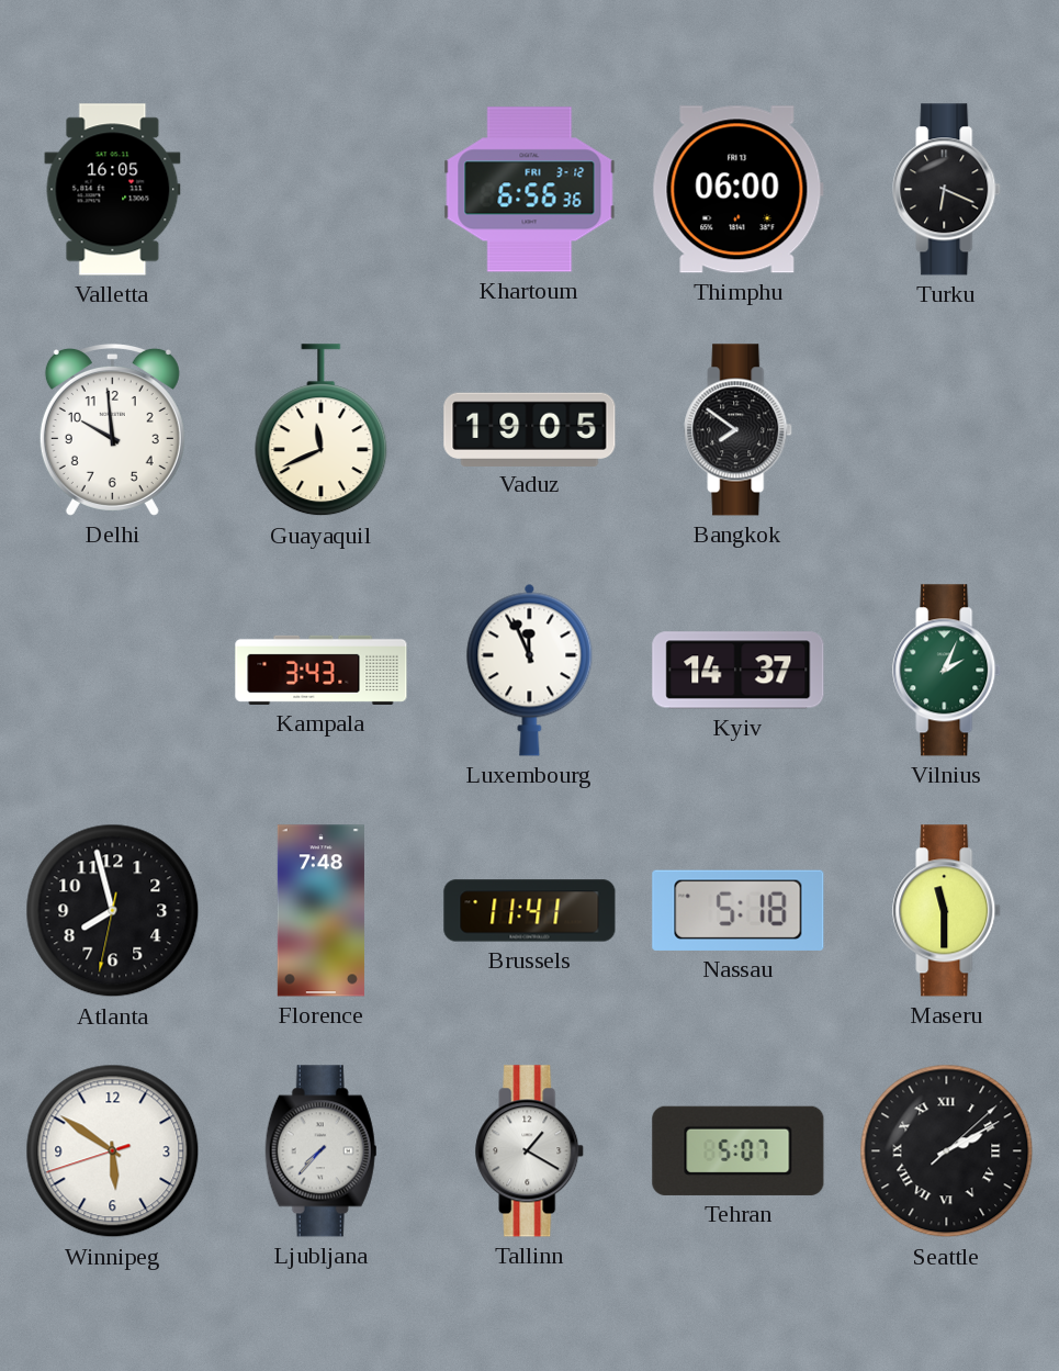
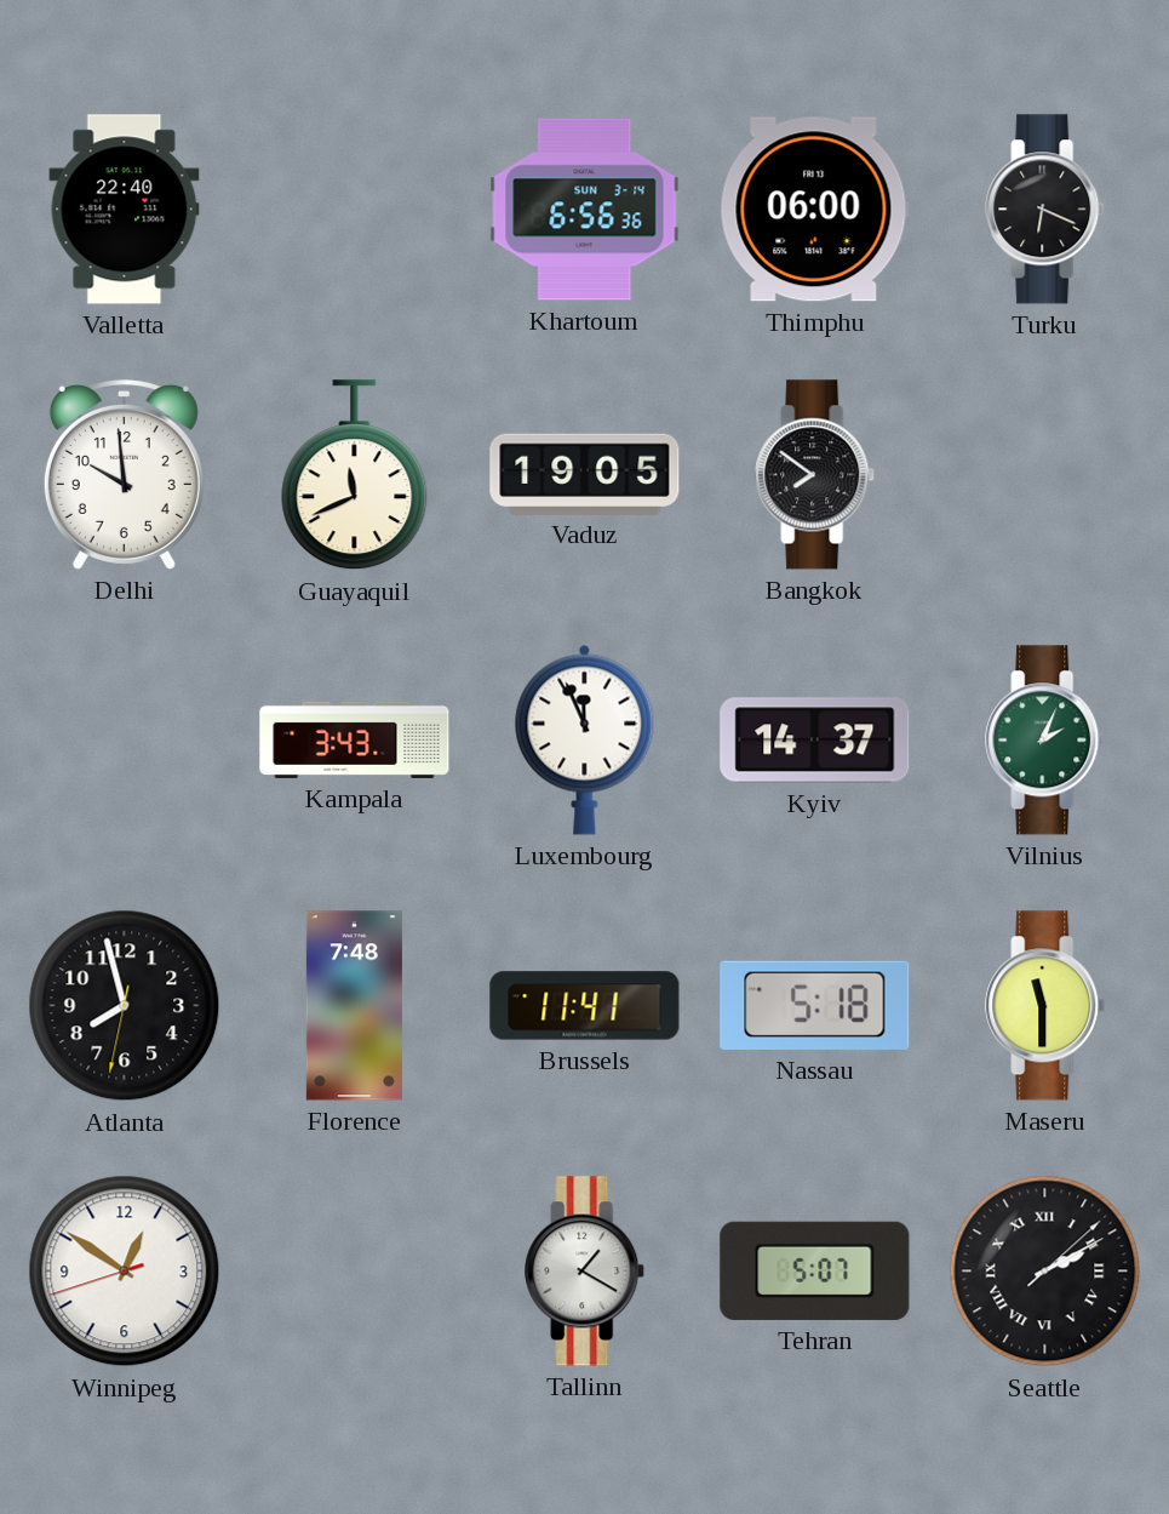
Valletta: 16:05 -> 22:40
Khartoum date: FRI 3-12 -> SUN 3-14
Winnipeg: 5:50 -> 12:50
Ljubljana: 7:37 -> none
